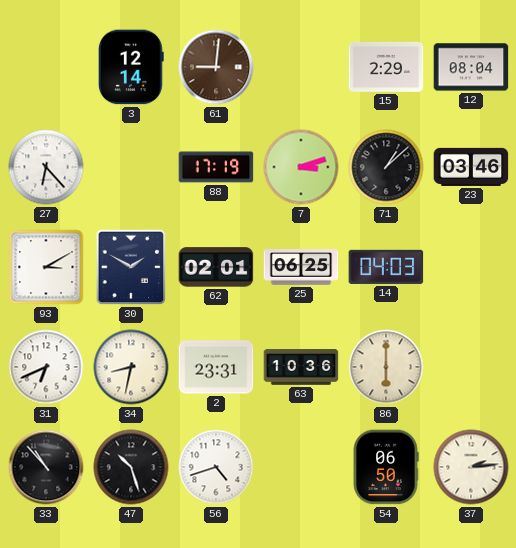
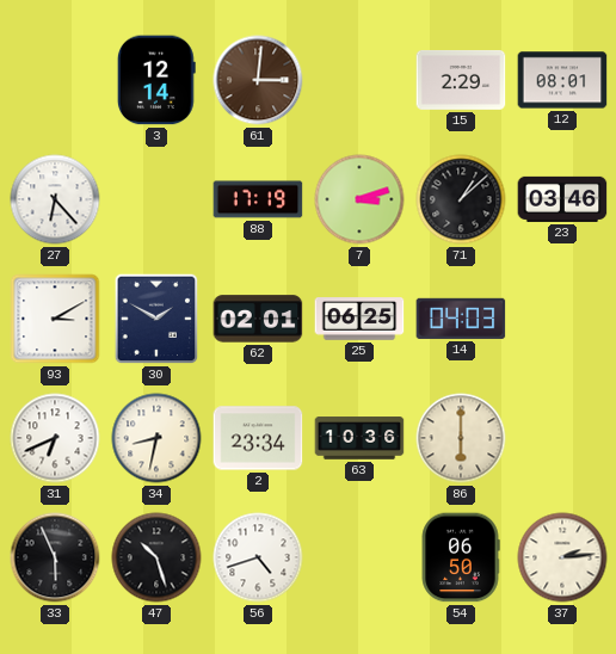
61: 9:01 -> 3:01
12: 08:04 -> 08:01
2: 23:31 -> 23:34
33: 10:53 -> 5:56
